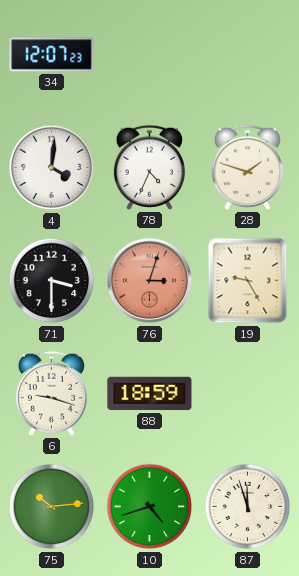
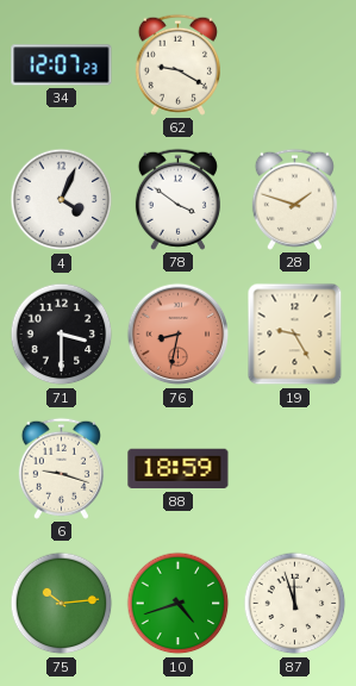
62: none -> 9:20
4: 4:01 -> 4:04
78: 4:34 -> 3:51
76: 3:03 -> 8:32
